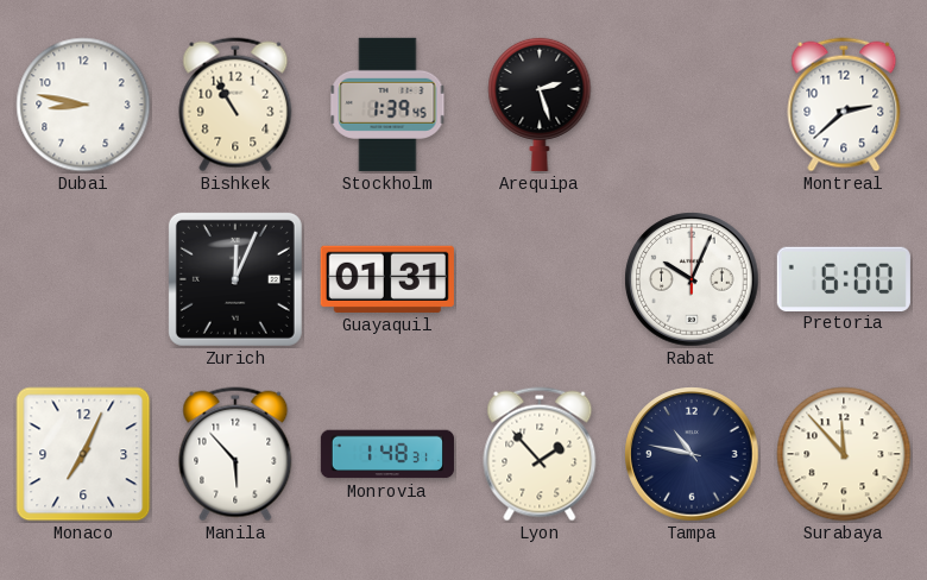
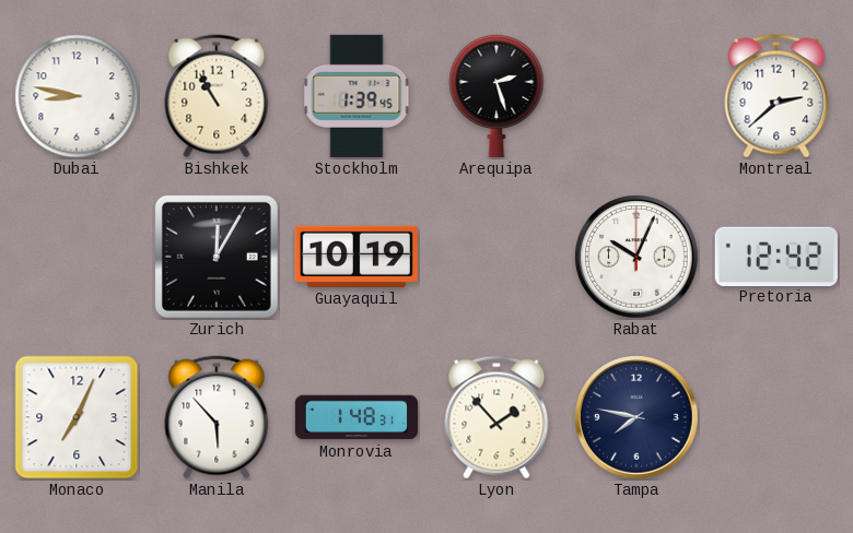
Zurich: 12:04 -> 12:05
Guayaquil: 01:31 -> 10:19
Pretoria: 6:00 -> 12:42
Tampa: 10:47 -> 7:47
Surabaya: 11:53 -> none
